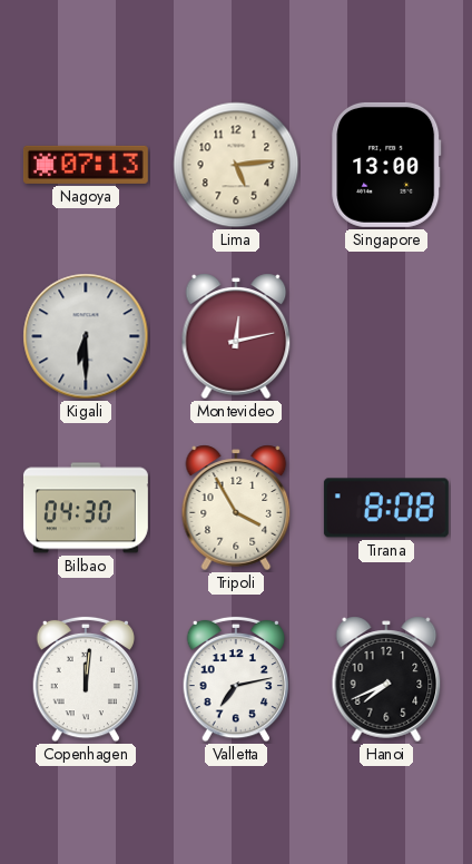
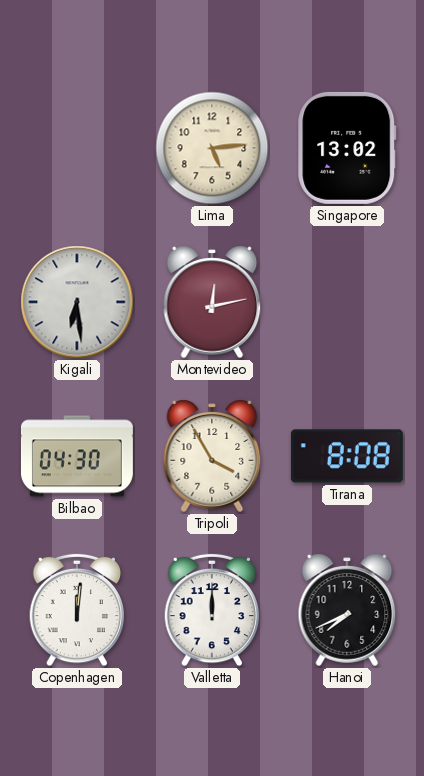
Nagoya: 07:13 -> none
Singapore: 13:00 -> 13:02
Kigali: 6:30 -> 6:29
Valletta: 7:13 -> 12:00
